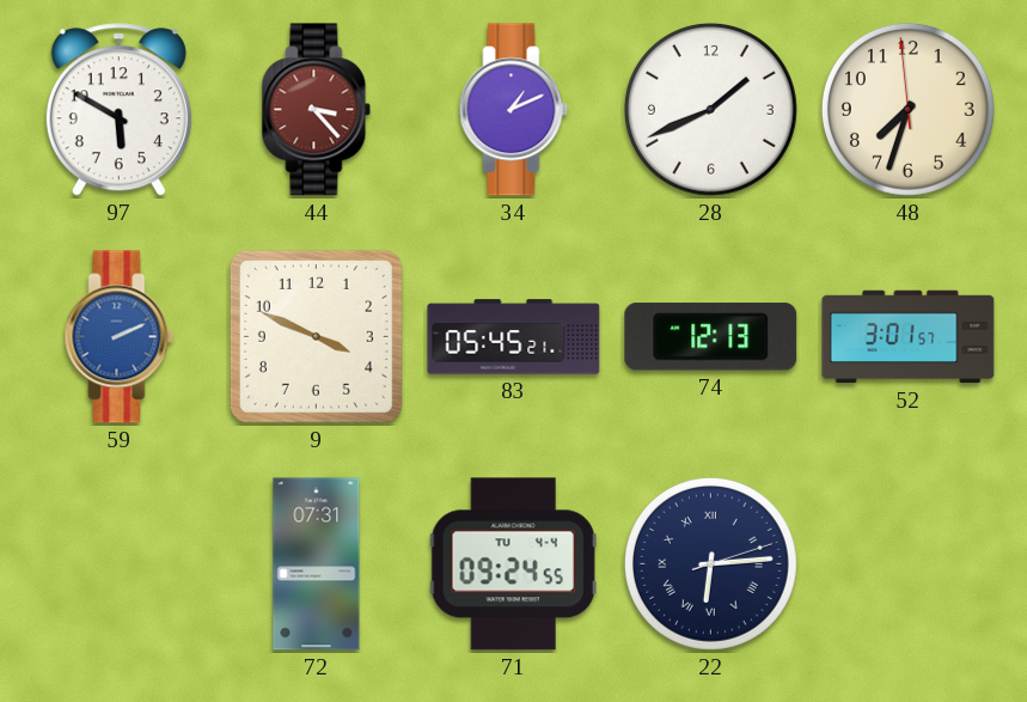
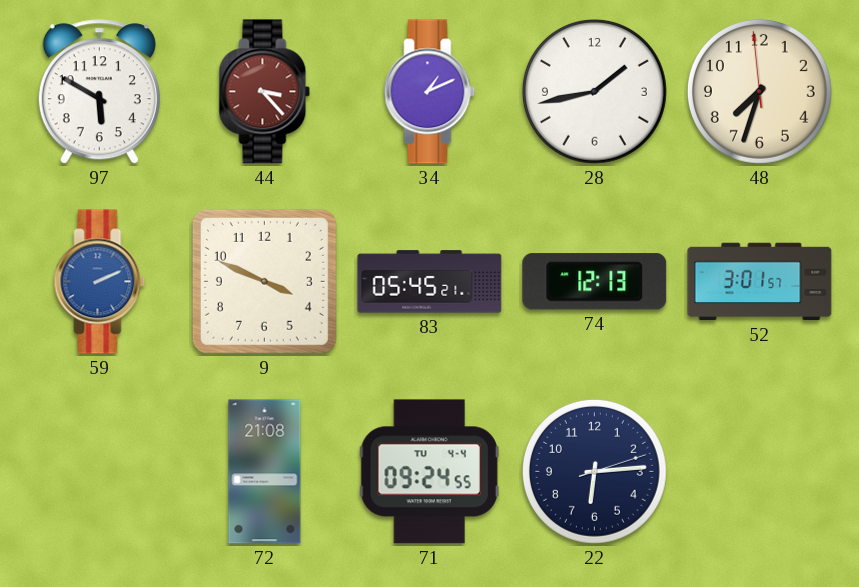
28: 1:41 -> 1:43
72: 07:31 -> 21:08
22 numerals: Roman -> Arabic
